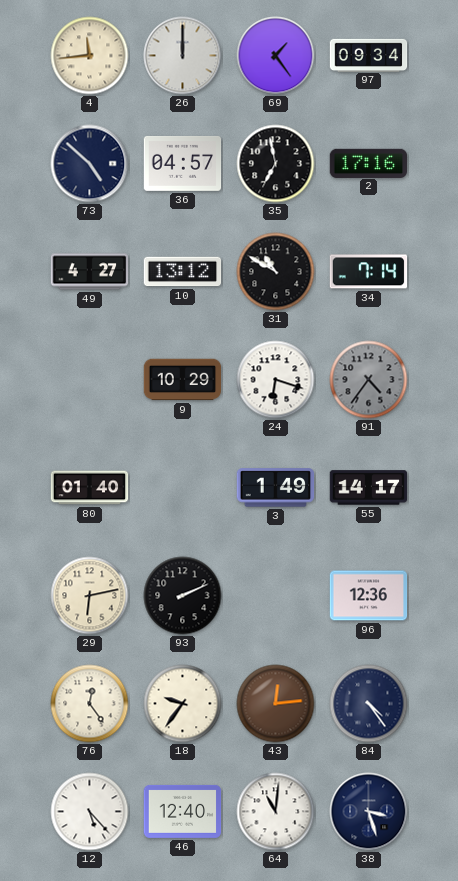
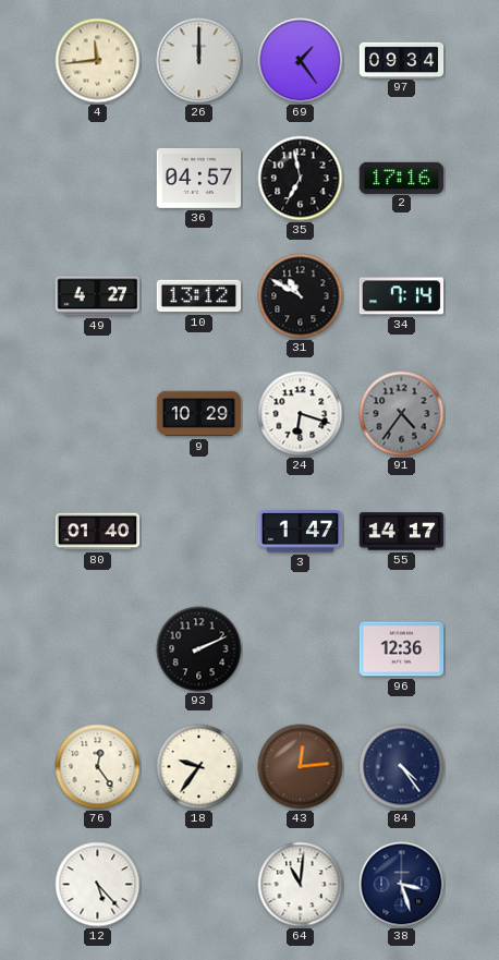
73: 4:52 -> none
3: 1:49 -> 1:47
29: 6:13 -> none
46: 12:40 -> none
